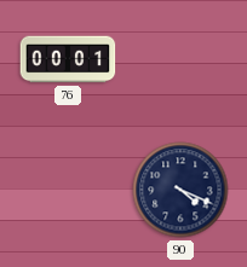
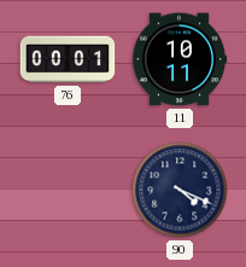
11: none -> 10:11
